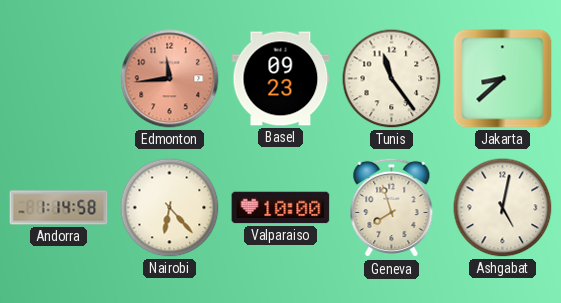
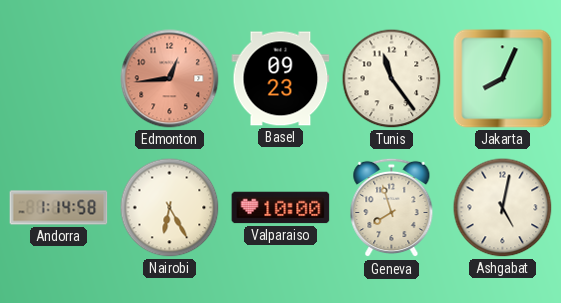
Edmonton: 11:44 -> 12:44
Jakarta: 8:38 -> 8:04
Nairobi: 6:23 -> 6:25
